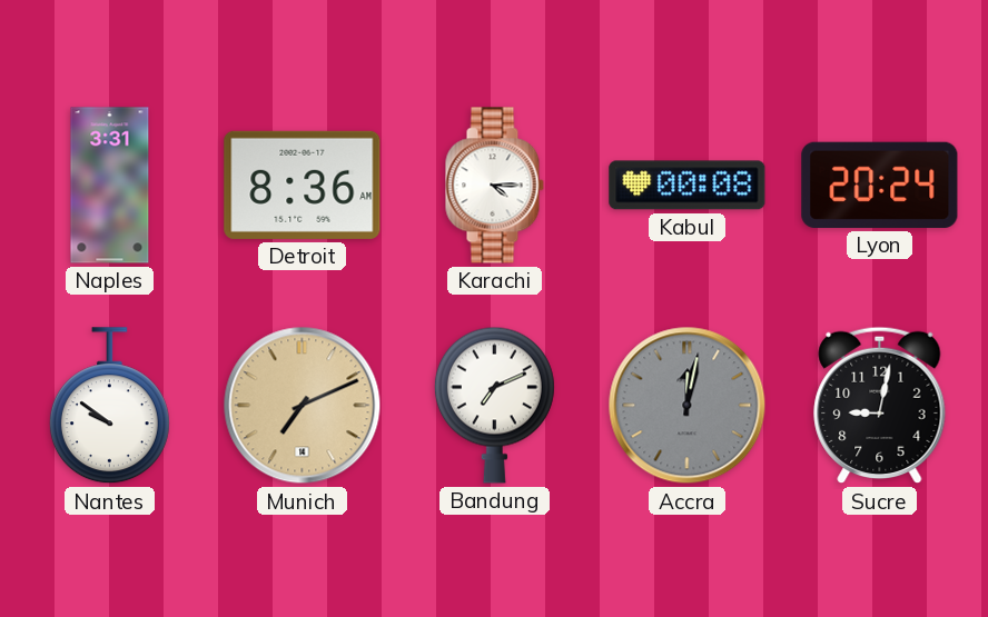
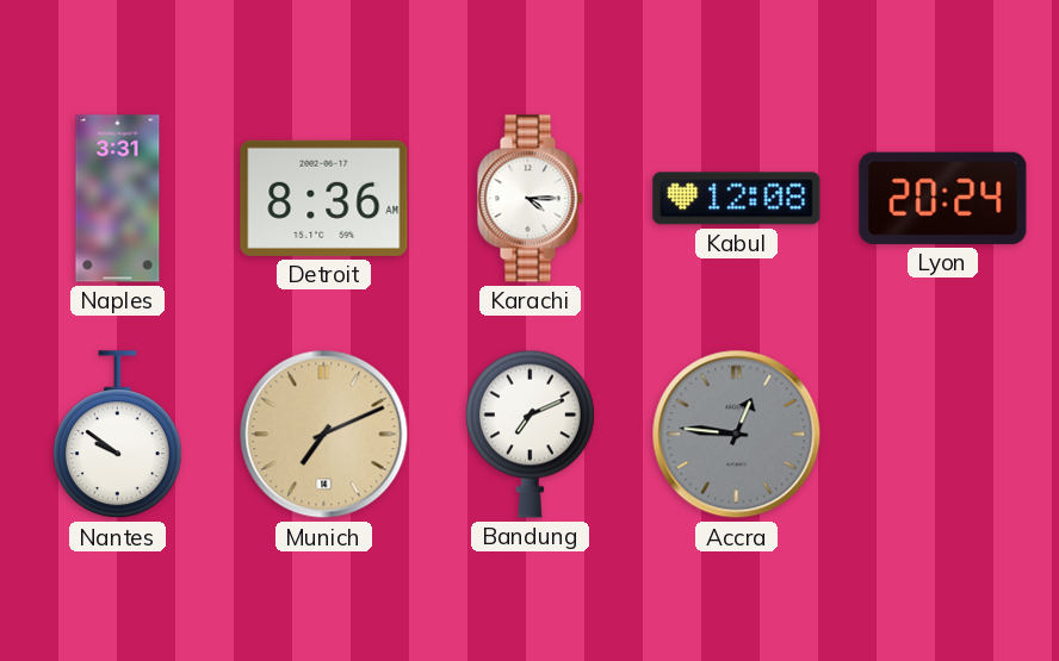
Kabul: 00:08 -> 12:08
Accra: 12:02 -> 12:46
Sucre: 9:02 -> none
